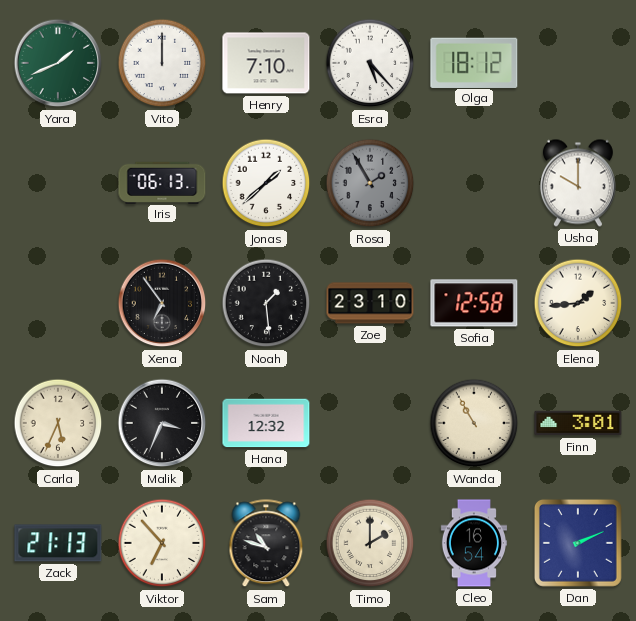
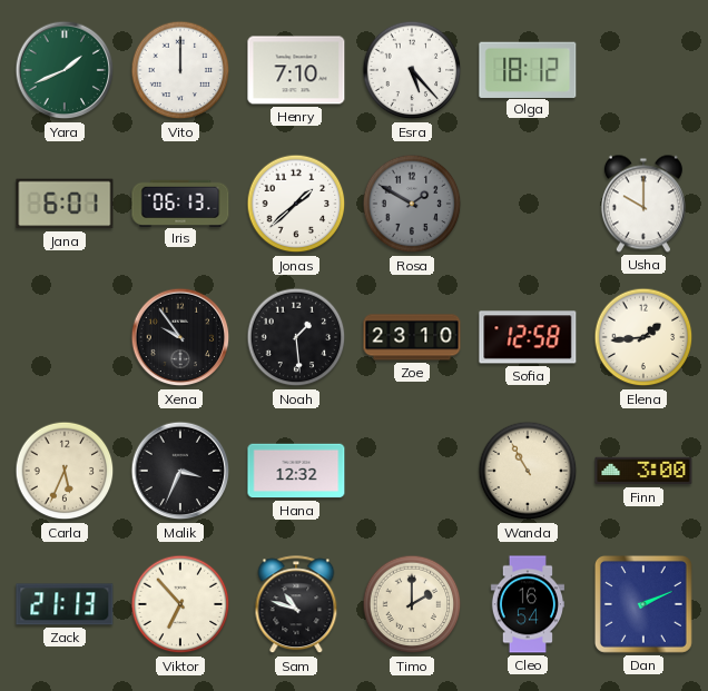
Jana: none -> 6:01
Rosa: 1:55 -> 1:50
Xena: 6:54 -> 9:54
Finn: 3:01 -> 3:00
